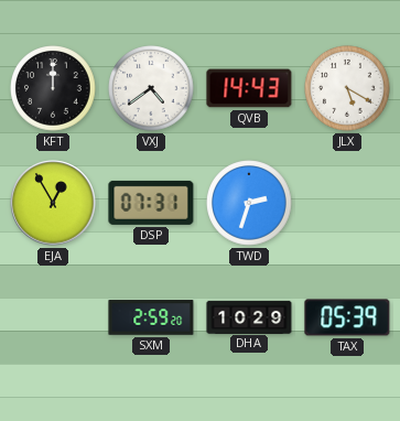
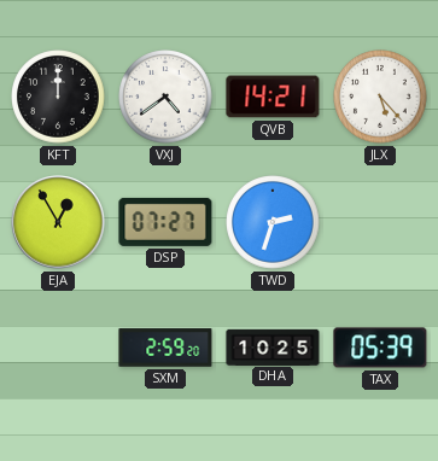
QVB: 14:43 -> 14:21
JLX: 5:20 -> 5:23
DSP: 07:31 -> 07:27
DHA: 10:29 -> 10:25
